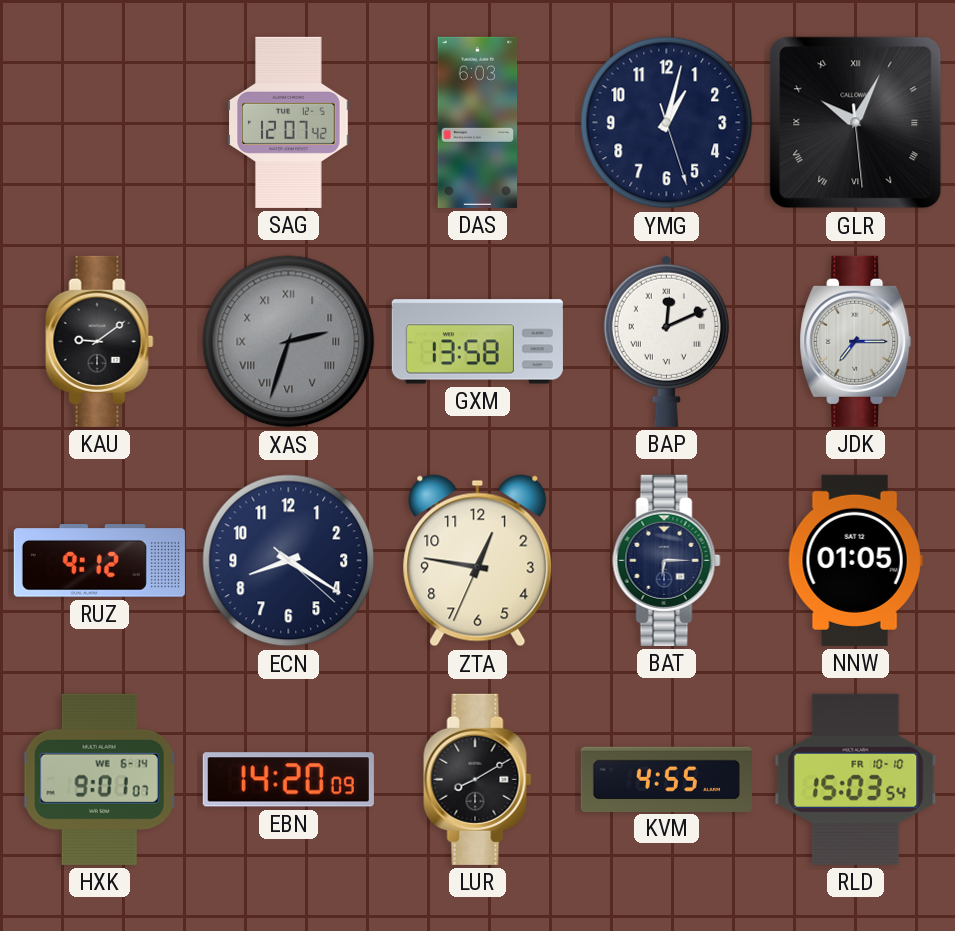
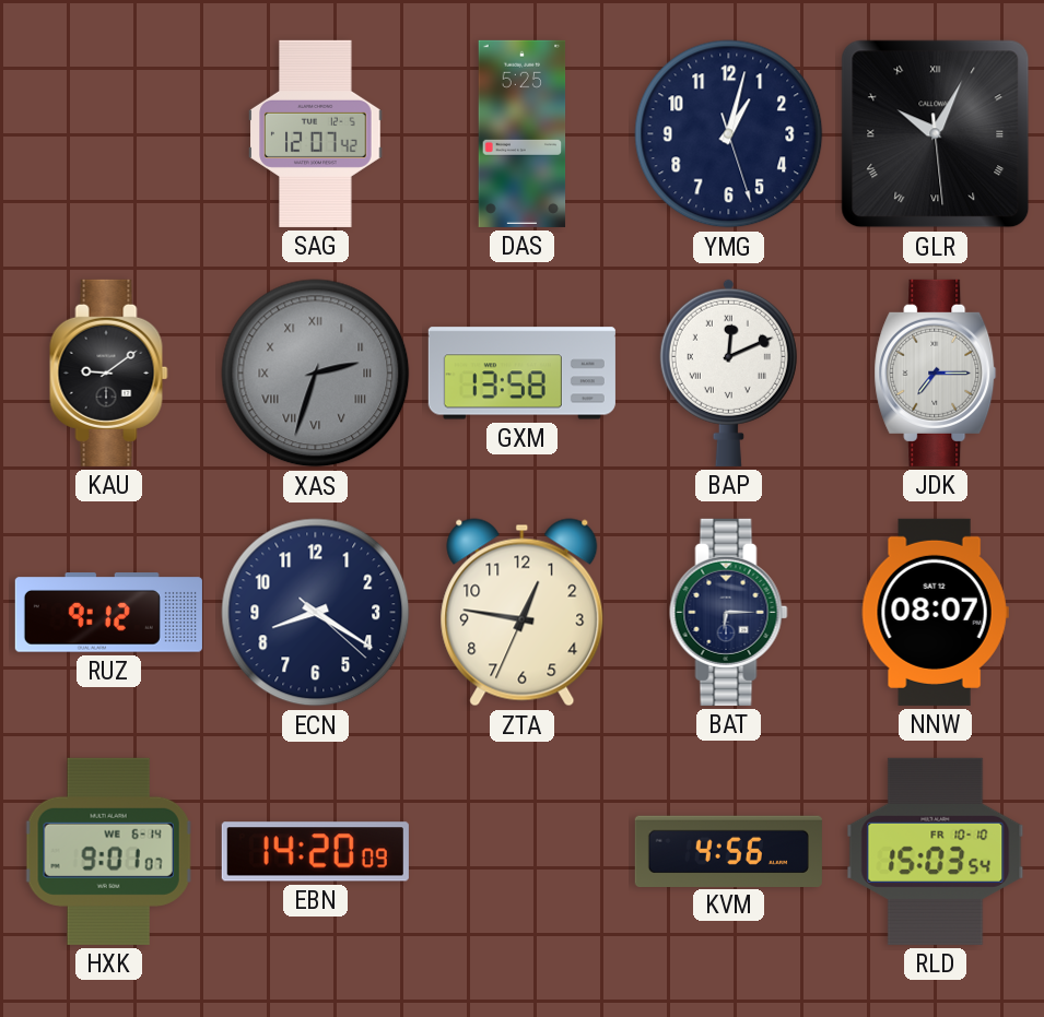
DAS: 6:03 -> 5:25
NNW: 01:05 -> 08:07
LUR: 8:10 -> none
KVM: 4:55 -> 4:56
